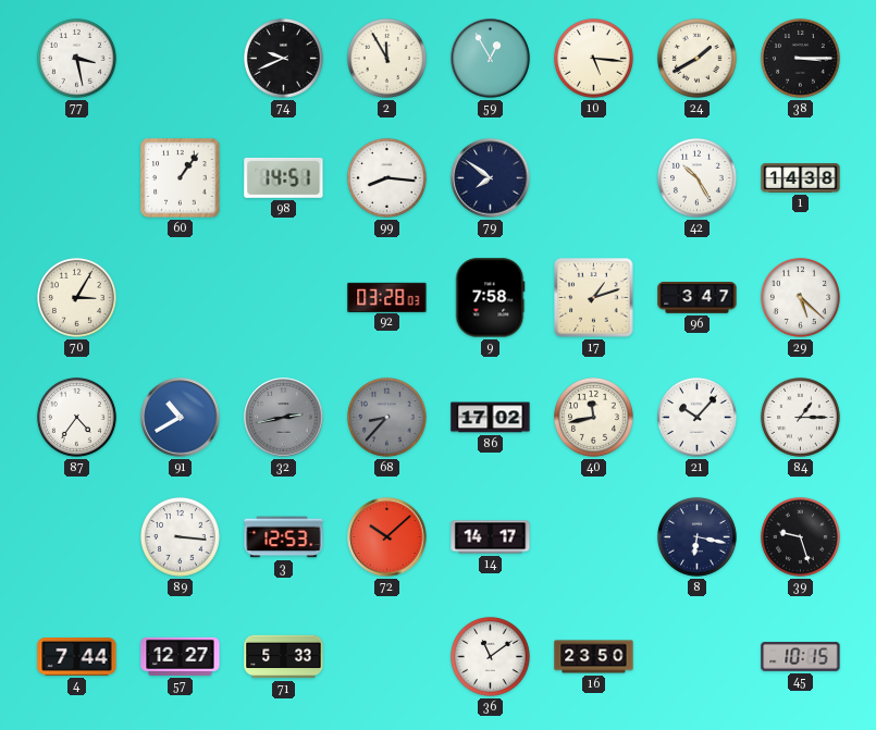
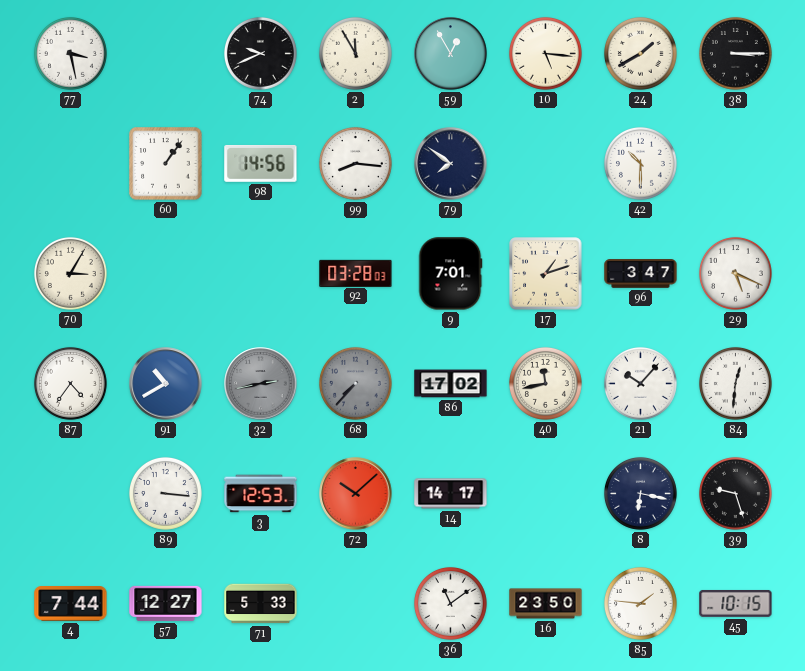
98: 14:51 -> 14:56
42: 10:25 -> 10:30
1: 14:38 -> none
9: 7:58 -> 7:01
29: 5:22 -> 5:19
68: 8:37 -> 7:37
84: 1:15 -> 12:31
85: none -> 1:46
